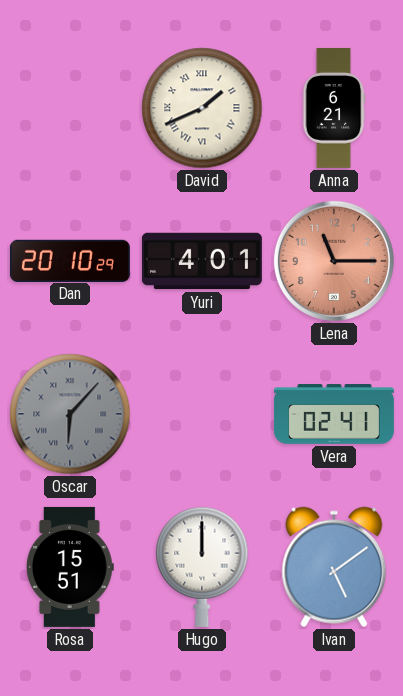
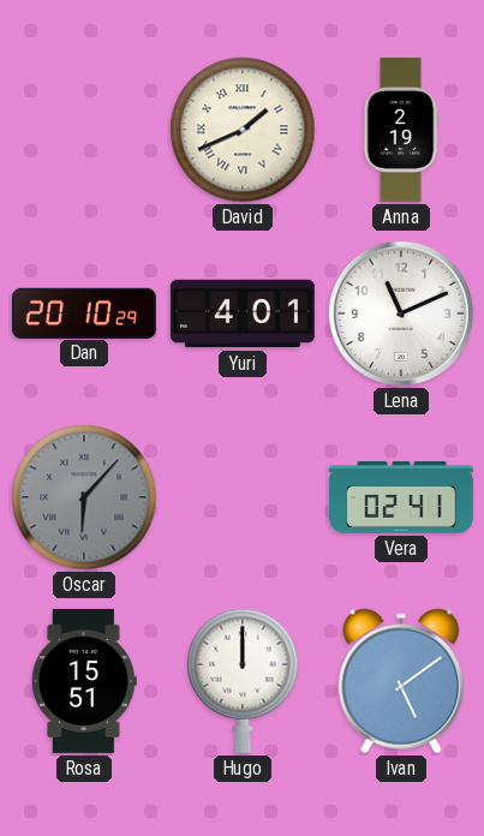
Anna: 6:21 -> 2:19
Lena: 11:15 -> 11:11
Lena dial: salmon -> white
